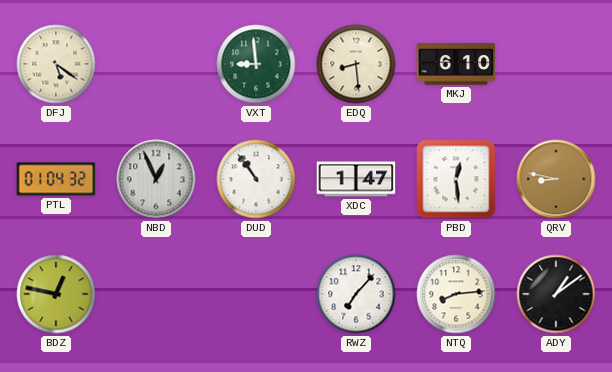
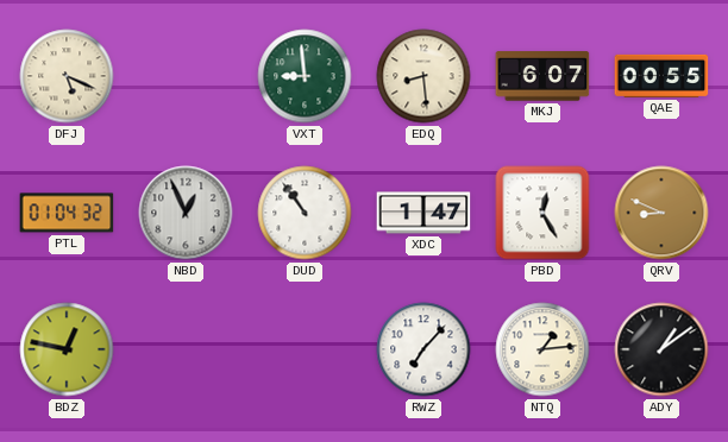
DFJ: 5:21 -> 5:19
MKJ: 6:10 -> 6:07
QAE: none -> 00:55
PBD: 12:29 -> 12:25
QRV: 8:47 -> 8:49
NTQ: 8:14 -> 1:14
